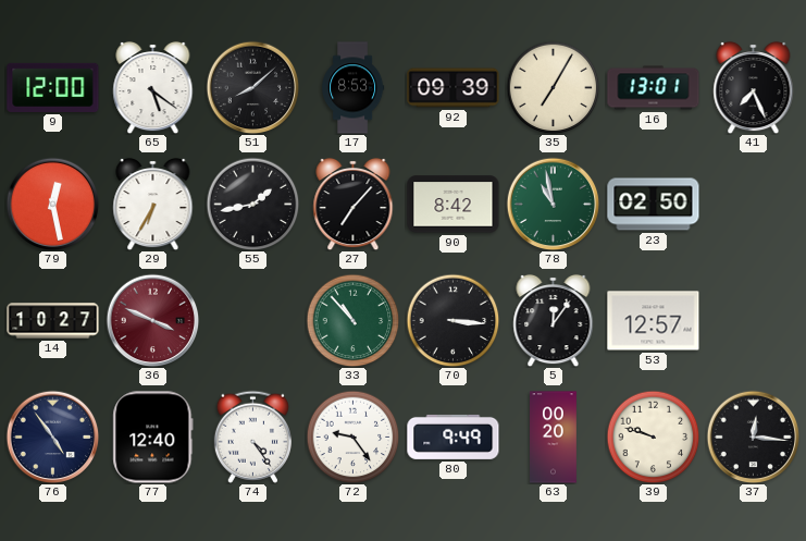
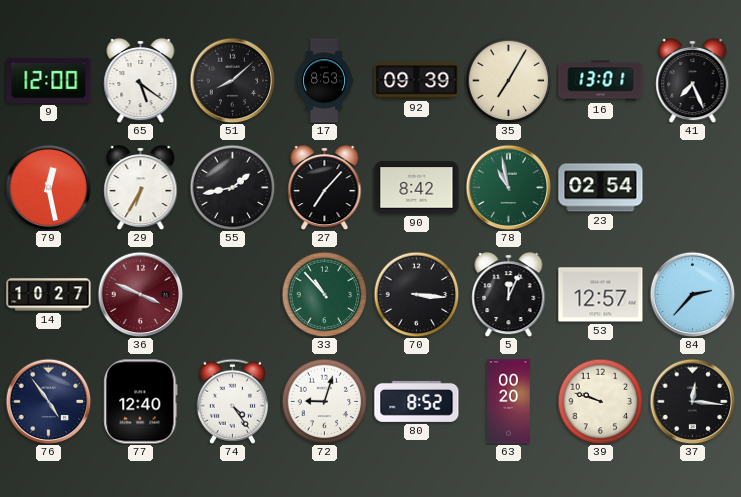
23: 02:50 -> 02:54
5: 12:06 -> 12:04
84: none -> 2:37
72: 9:24 -> 9:03
80: 9:49 -> 8:52
